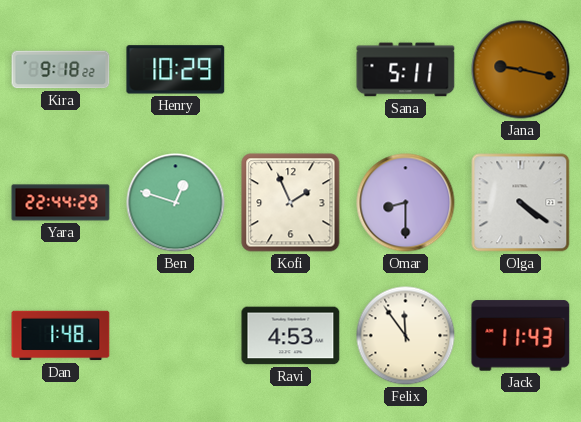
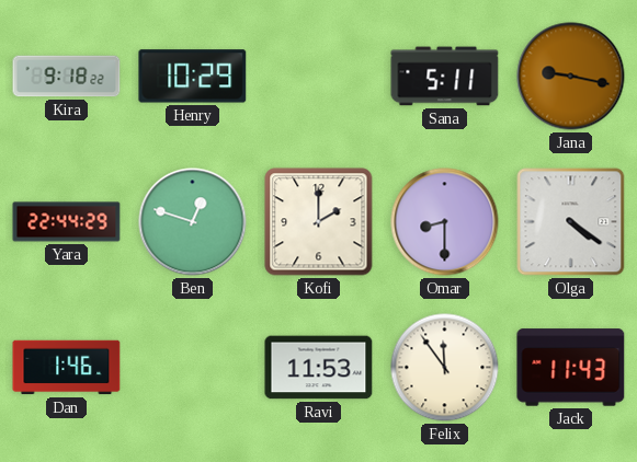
Kofi: 1:56 -> 2:00
Dan: 1:48 -> 1:46
Ravi: 4:53 -> 11:53
